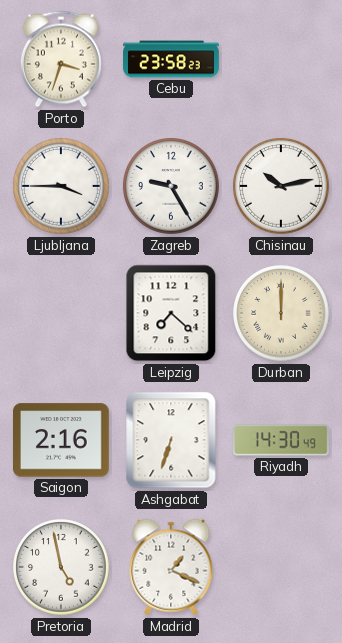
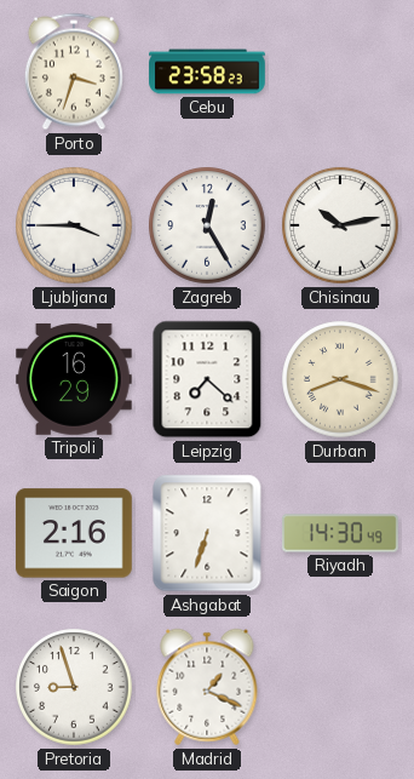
Zagreb: 9:25 -> 12:25
Tripoli: none -> 16:29
Durban: 12:00 -> 8:18
Pretoria: 4:58 -> 8:57
